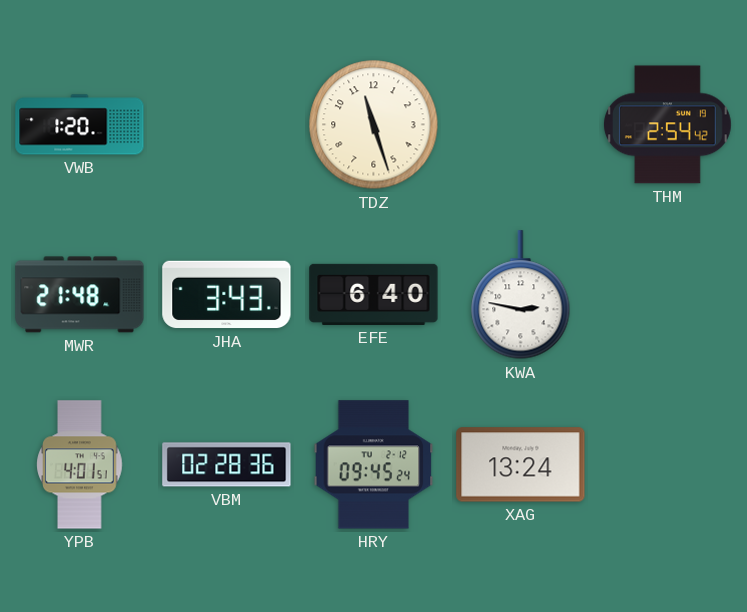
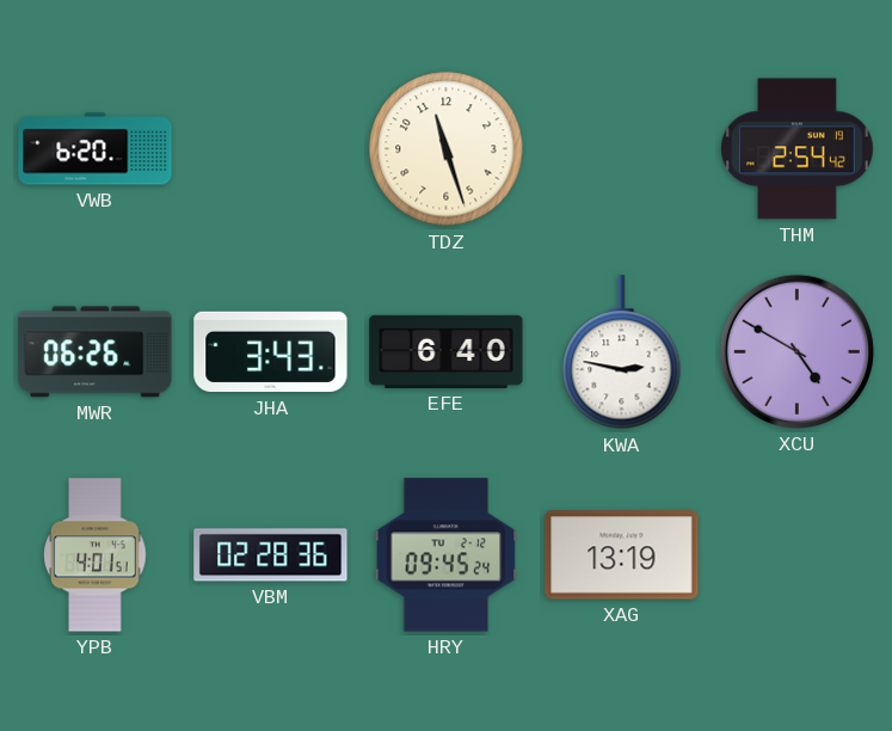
VWB: 1:20 -> 6:20
MWR: 21:48 -> 06:26
XCU: none -> 4:50
XAG: 13:24 -> 13:19
